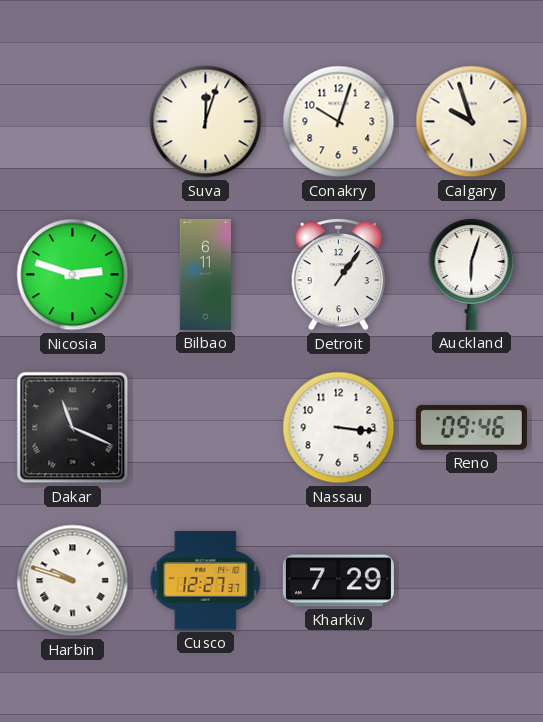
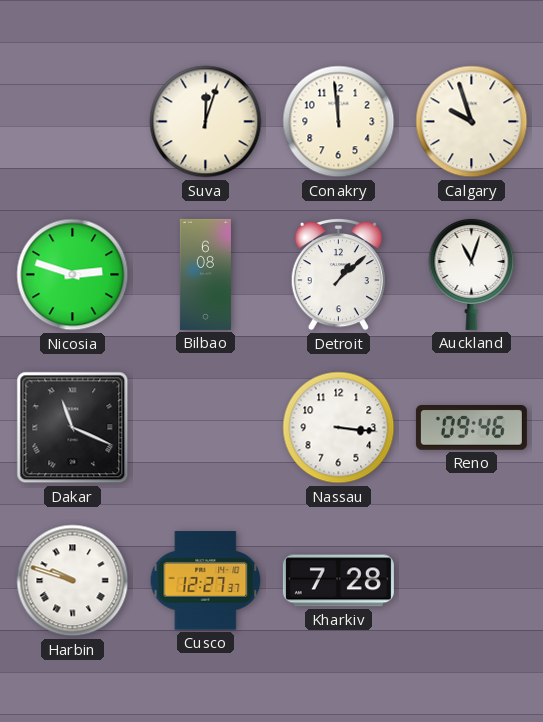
Conakry: 10:03 -> 11:59
Bilbao: 6:11 -> 6:08
Detroit: 1:06 -> 1:08
Auckland: 6:03 -> 11:03
Kharkiv: 7:29 -> 7:28
